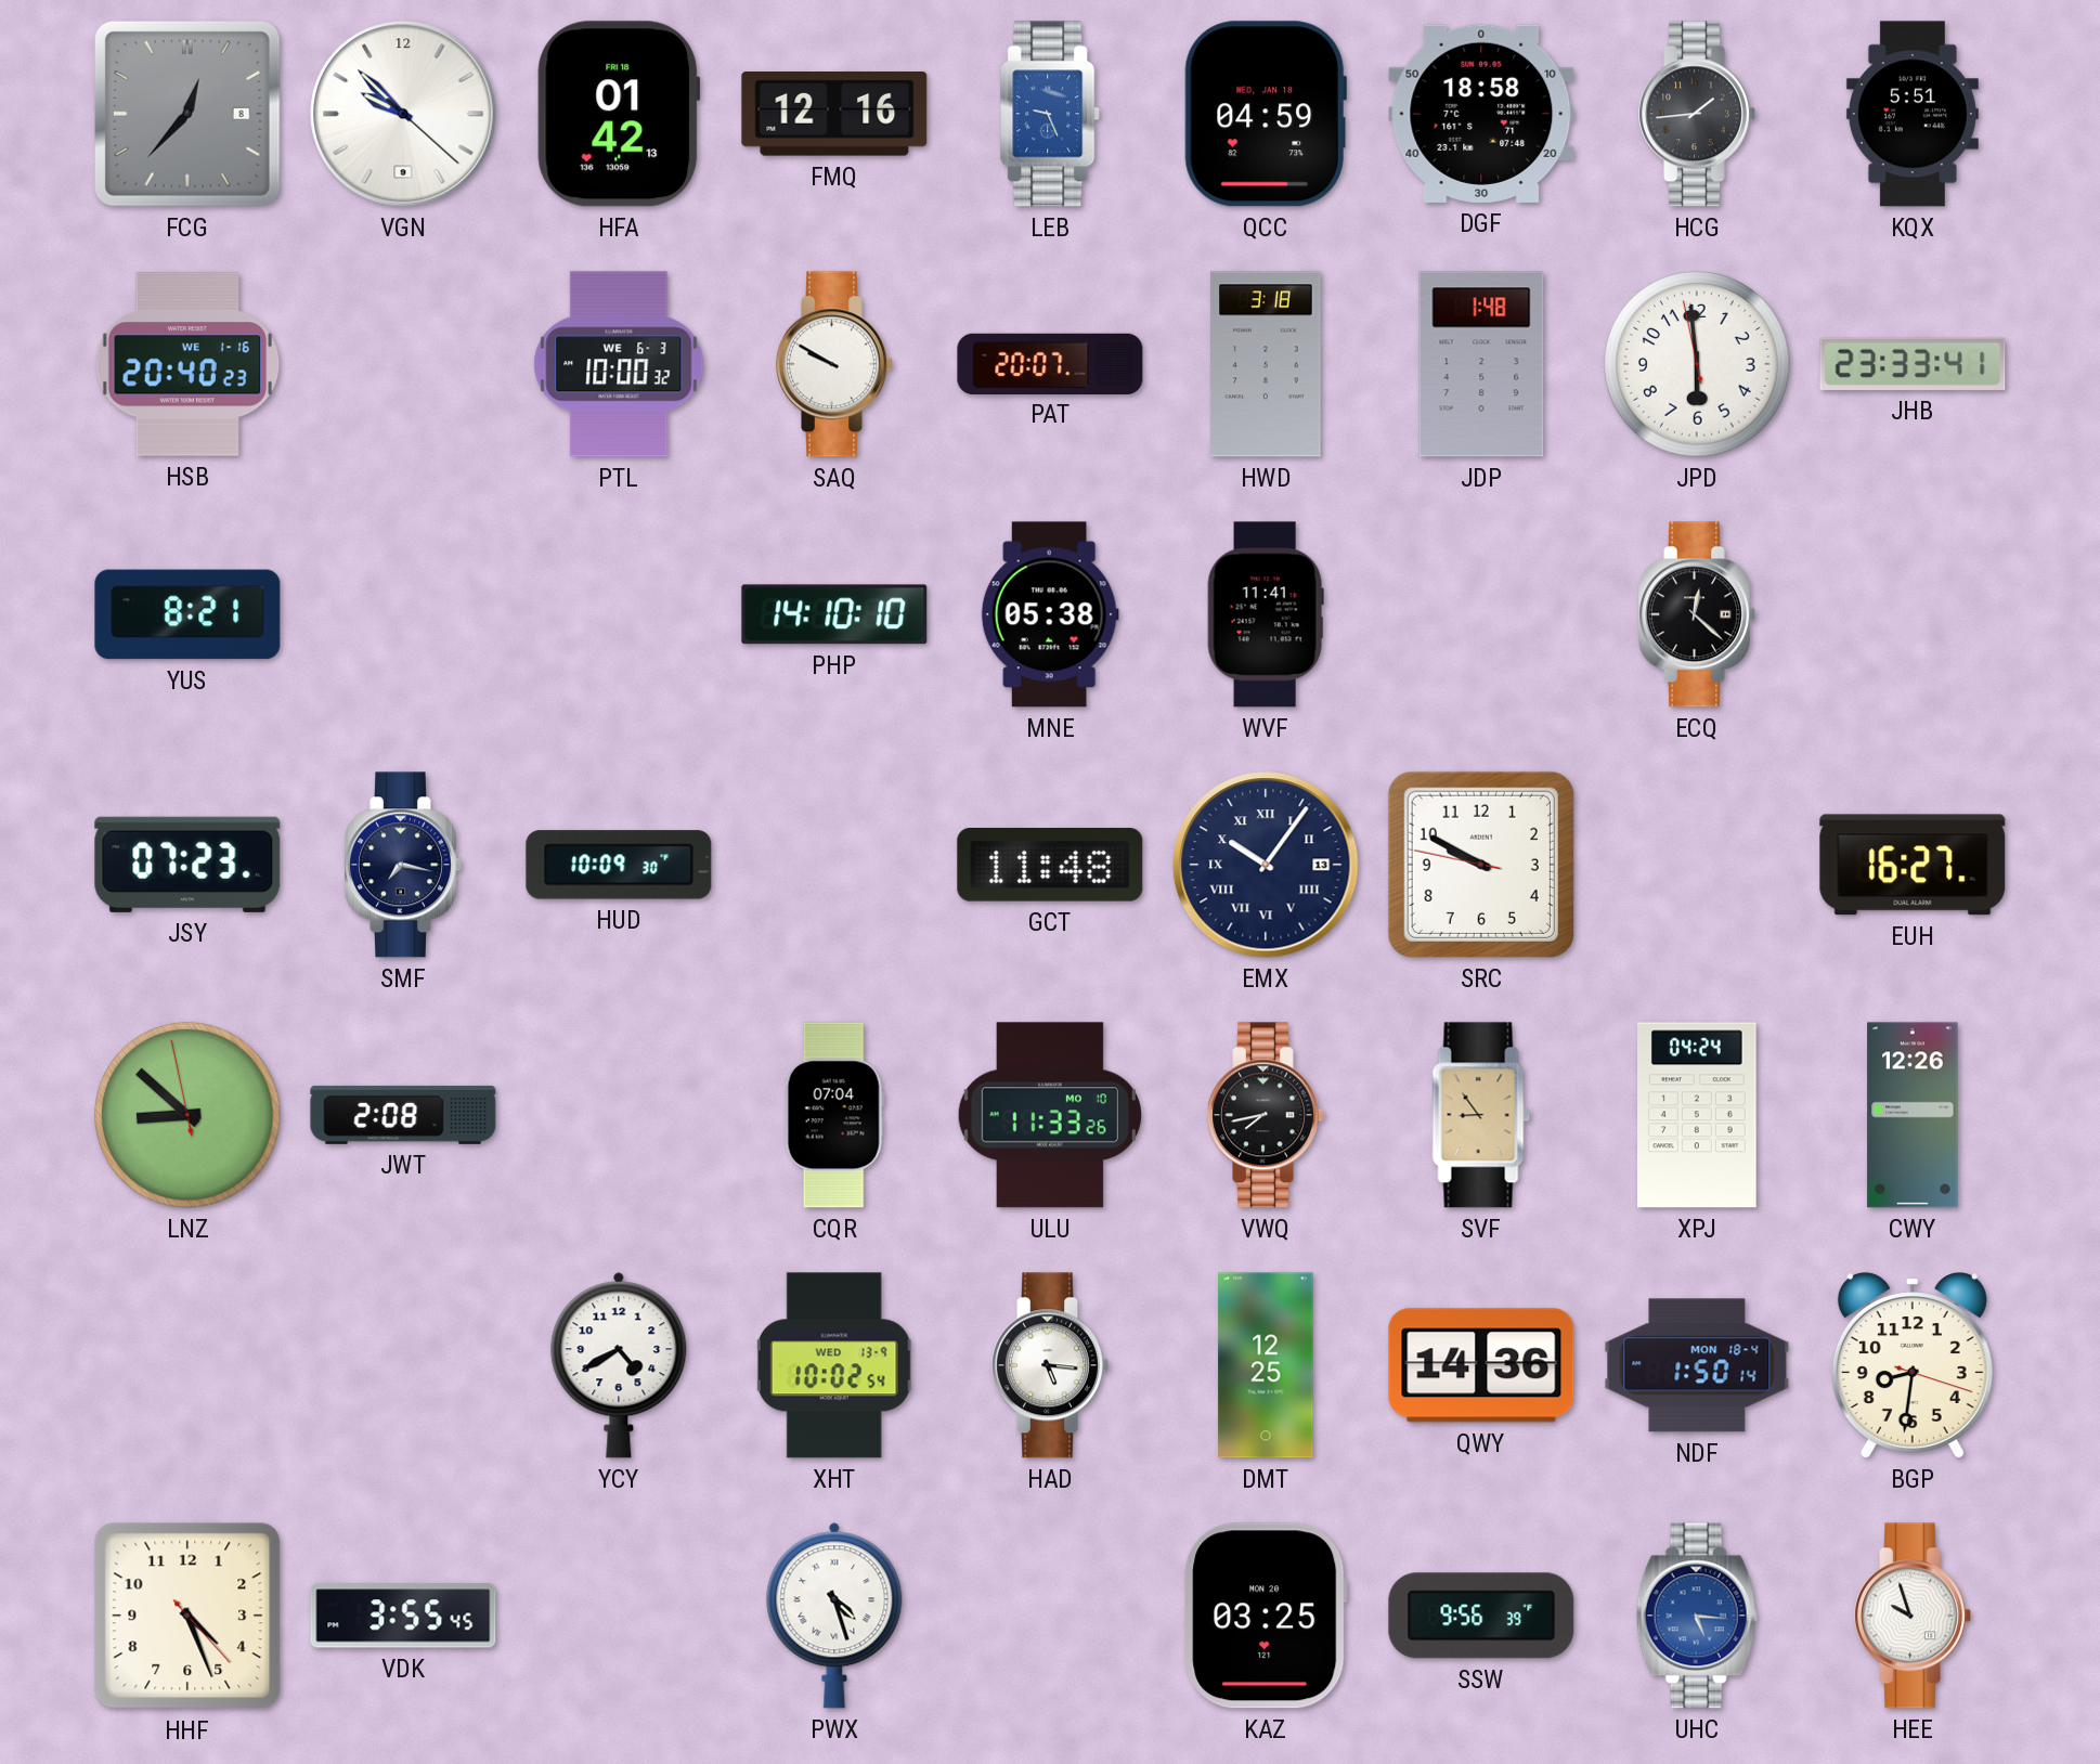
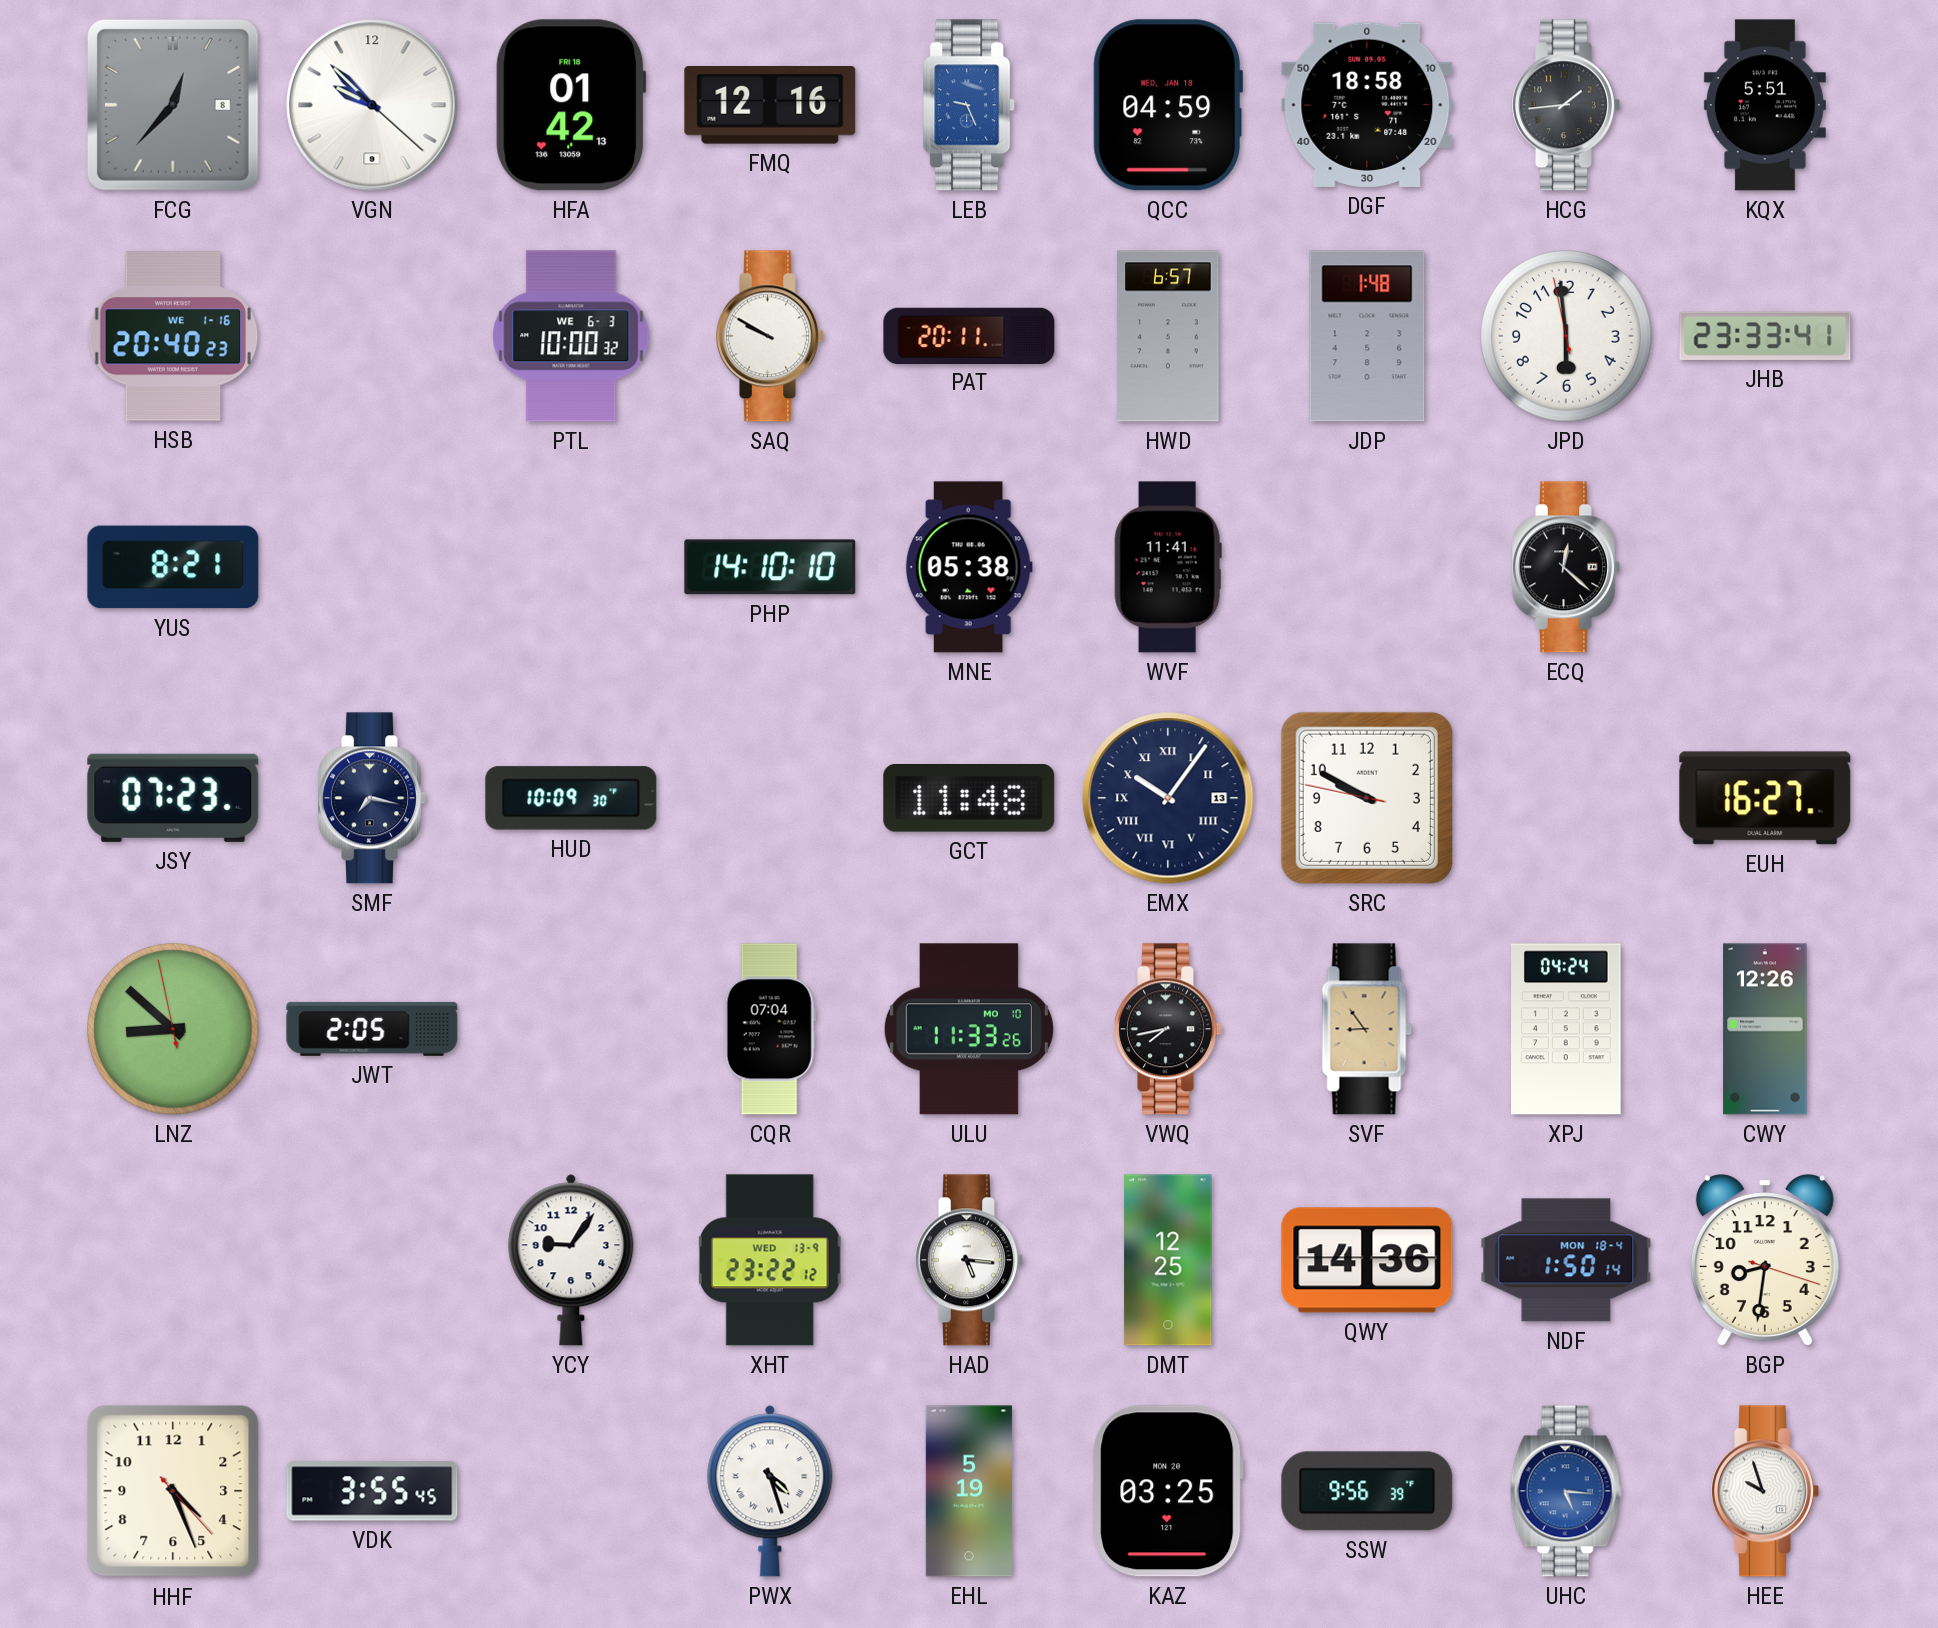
PAT: 20:07 -> 20:11
HWD: 3:18 -> 6:57
JWT: 2:08 -> 2:05
YCY: 4:40 -> 9:06
XHT: 10:02 -> 23:22
EHL: none -> 5:19
